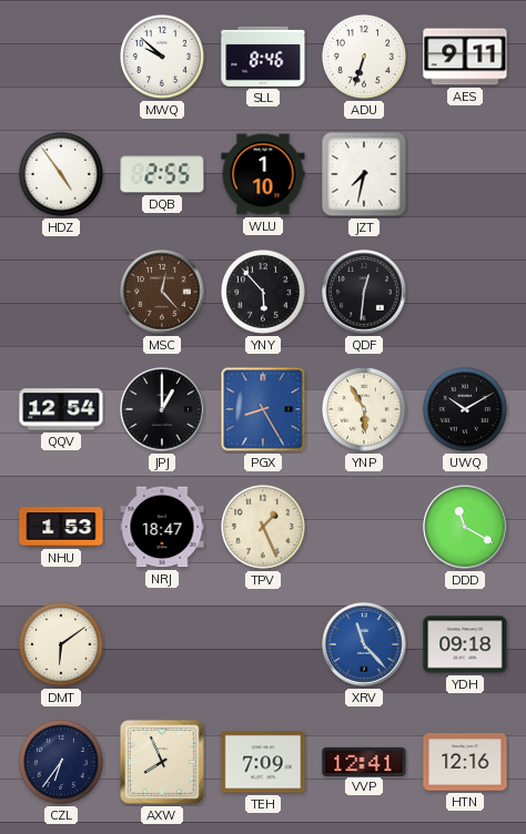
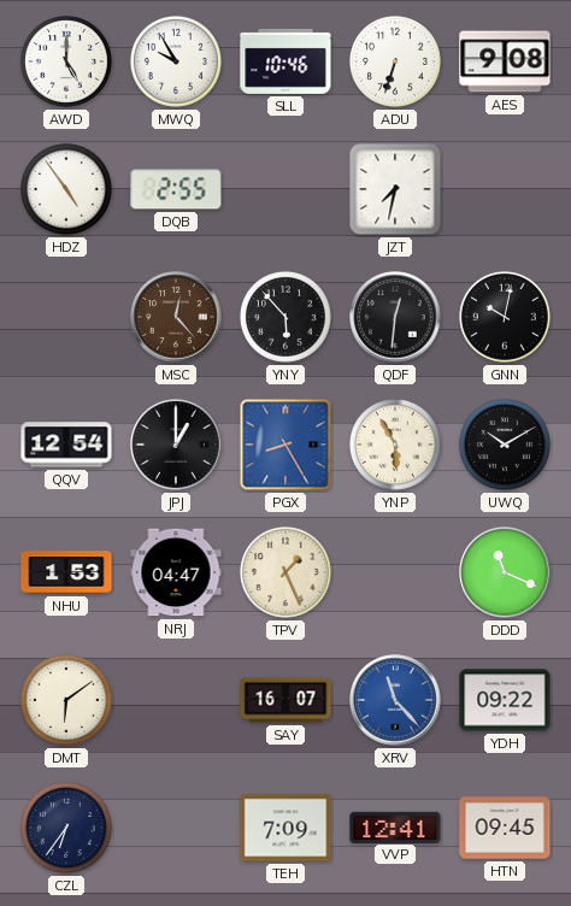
AWD: none -> 5:00
MWQ: 9:52 -> 9:55
SLL: 8:46 -> 10:46
AES: 9:11 -> 9:08
WLU: 1:10 -> none
GNN: none -> 10:02
NRJ: 18:47 -> 04:47
DDD: 11:20 -> 11:19
SAY: none -> 16:07
YDH: 09:18 -> 09:22
AXW: 7:56 -> none
HTN: 12:16 -> 09:45
